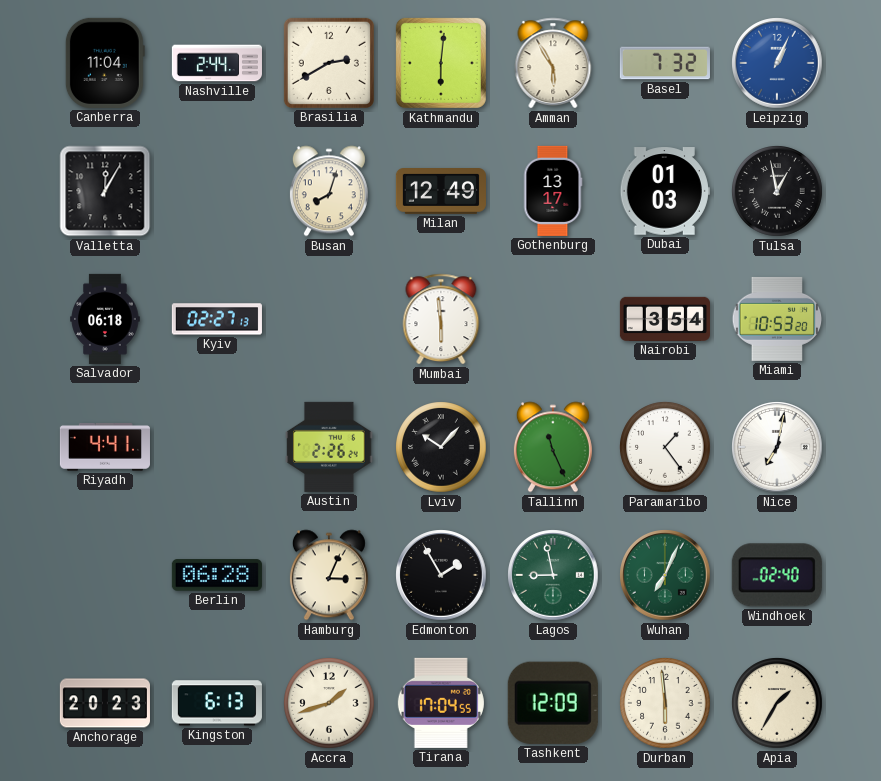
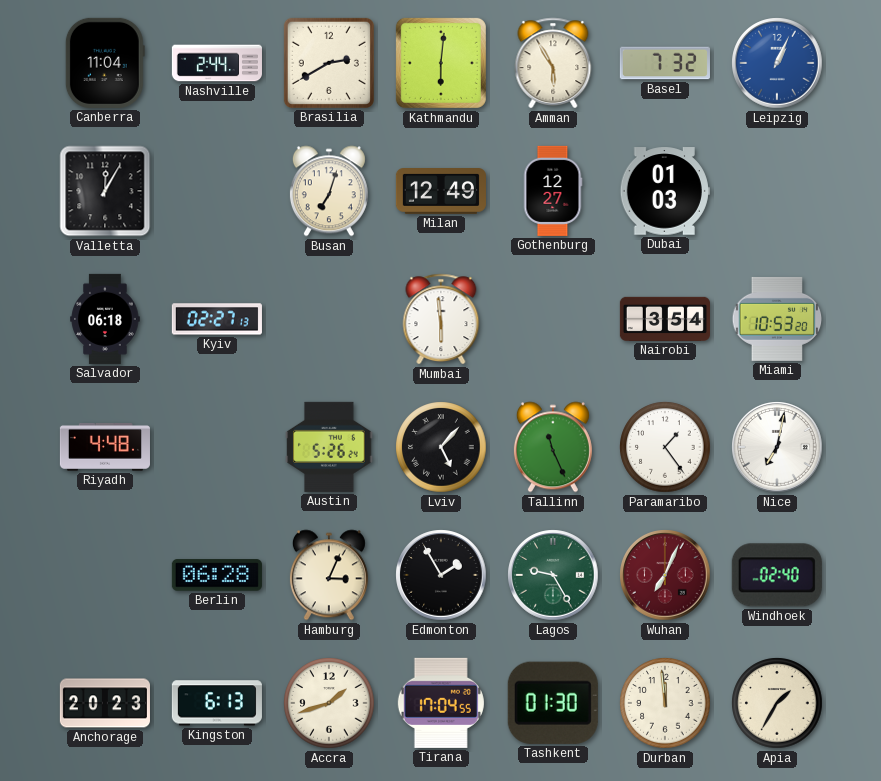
Busan: 8:03 -> 7:03
Gothenburg: 13:17 -> 12:27
Tulsa: 12:58 -> none
Riyadh: 4:41 -> 4:48
Austin: 2:26 -> 5:26
Lviv: 10:07 -> 5:07
Lagos: 8:58 -> 9:25
Wuhan dial: green -> burgundy
Tashkent: 12:09 -> 01:30
Durban: 5:59 -> 11:59
